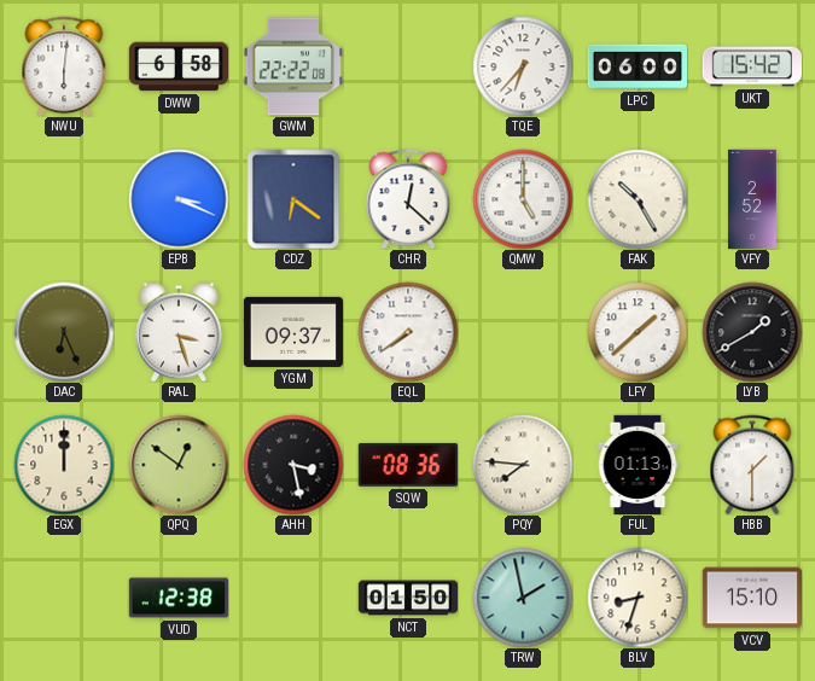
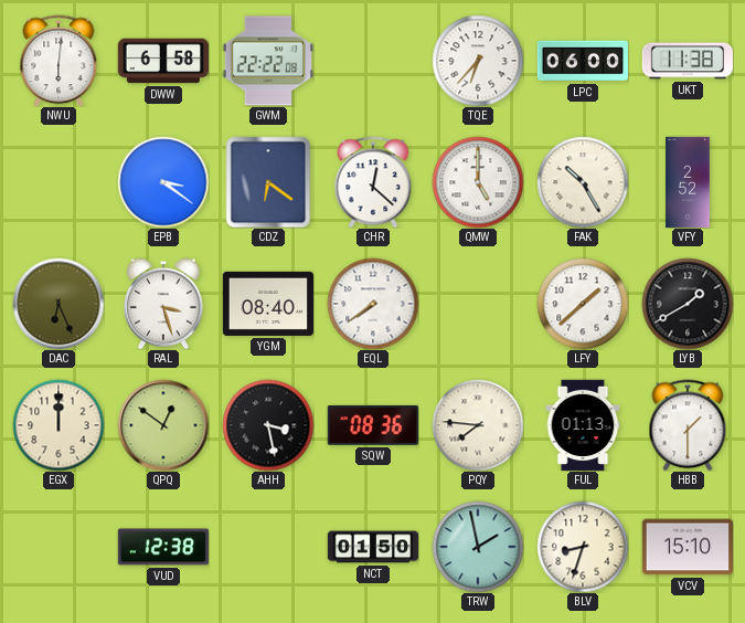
UKT: 15:42 -> 11:38
EPB: 3:19 -> 3:21
YGM: 09:37 -> 08:40
